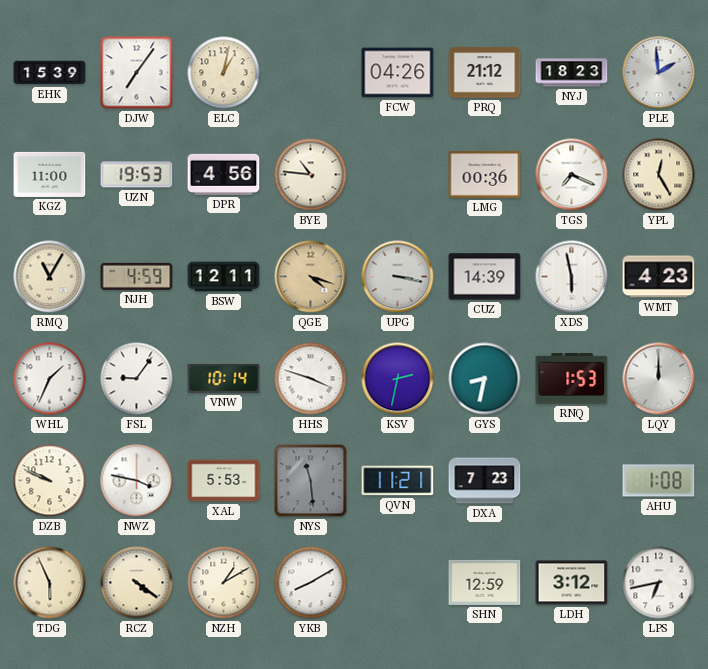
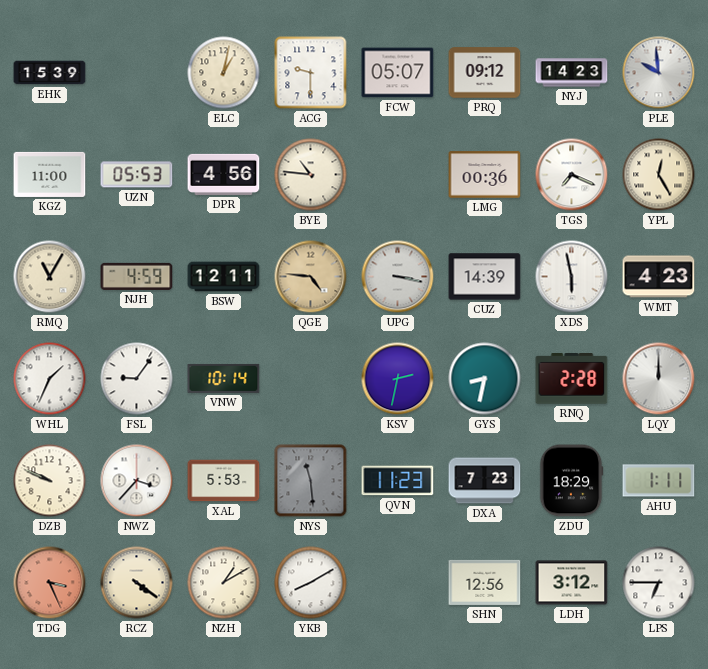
DJW: 7:06 -> none
ACG: none -> 9:30
FCW: 04:26 -> 05:07
PRQ: 21:12 -> 09:12
NYJ: 18:23 -> 14:23
PLE: 1:59 -> 9:59
UZN: 19:53 -> 05:53
QGE: 4:18 -> 4:46
HHS: 3:48 -> none
RNQ: 1:53 -> 2:28
NWZ: 3:47 -> 3:37
QVN: 11:21 -> 11:23
ZDU: none -> 18:29
AHU: 1:08 -> 1:11
TDG: 5:56 -> 3:26
TDG dial: cream -> salmon
SHN: 12:59 -> 12:56
LPS: 6:43 -> 6:45
